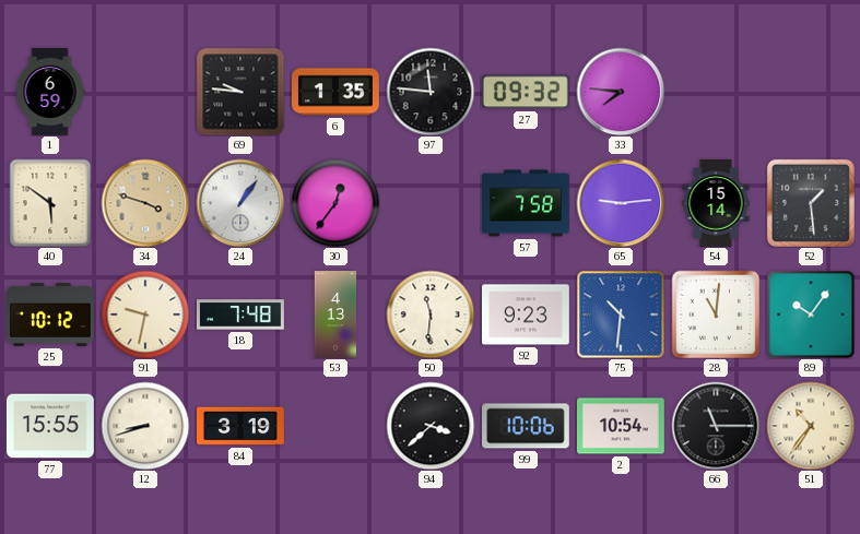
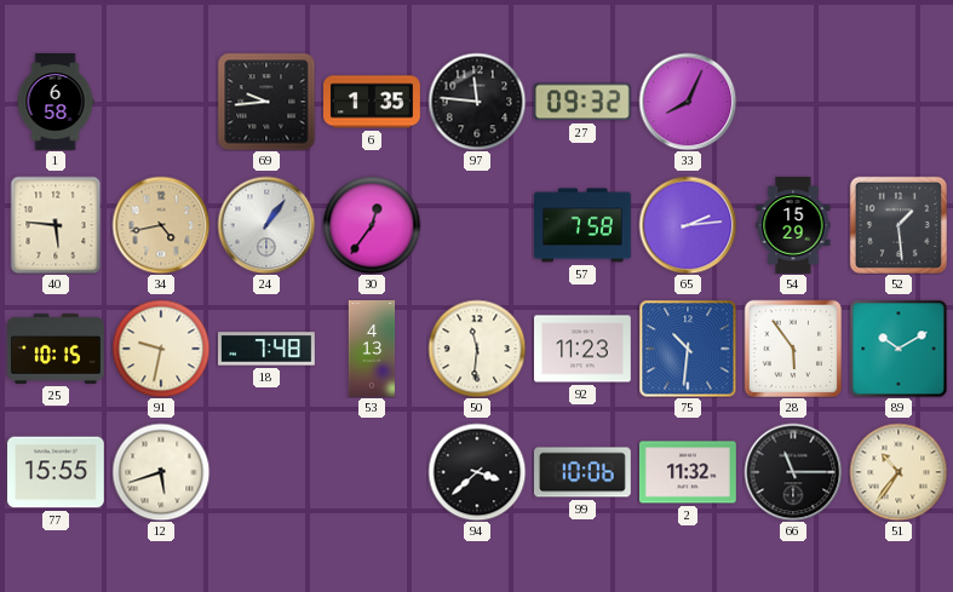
1: 6:59 -> 6:58
69: 9:46 -> 9:44
33: 7:46 -> 8:04
40: 5:51 -> 5:46
34: 3:48 -> 4:43
65: 9:14 -> 2:14
54: 15:14 -> 15:29
25: 10:12 -> 10:15
92: 9:23 -> 11:23
28: 11:01 -> 5:54
89: 10:06 -> 10:10
12: 8:42 -> 5:42
84: 3:19 -> none
2: 10:54 -> 11:32
